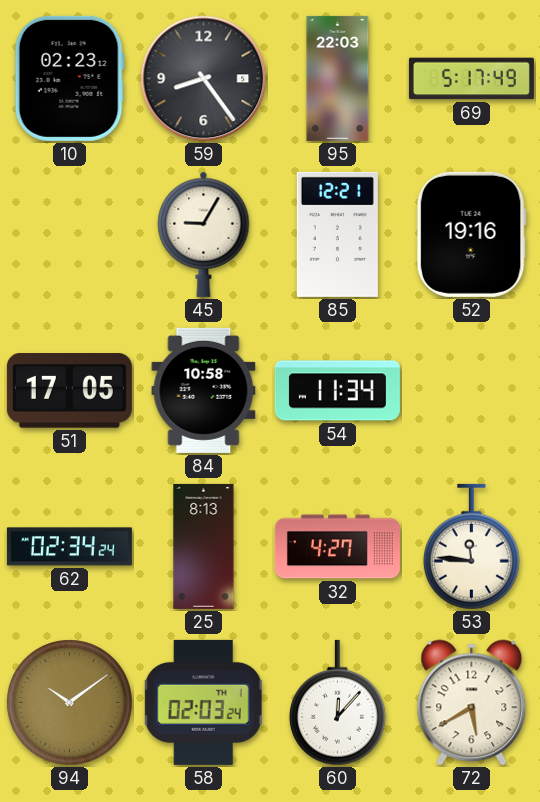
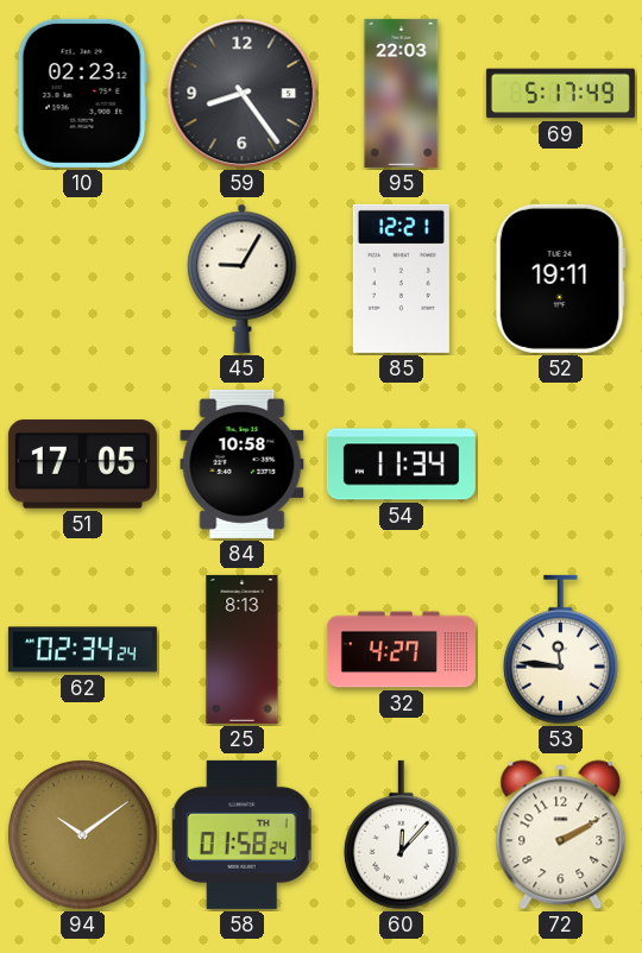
52: 19:16 -> 19:11
58: 02:03 -> 01:58
72: 5:40 -> 2:10
